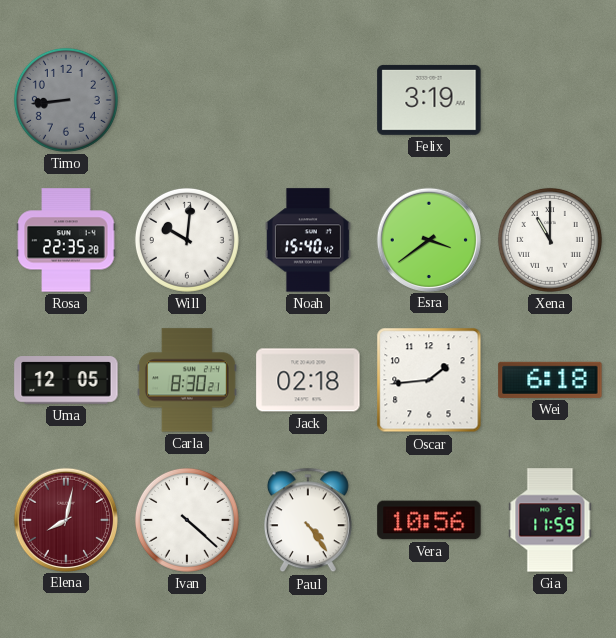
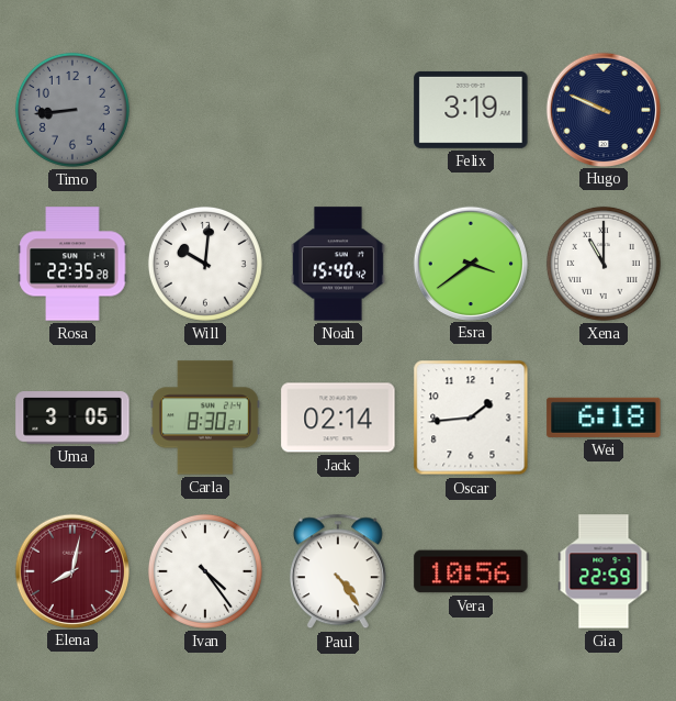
Hugo: none -> 9:49
Uma: 12:05 -> 3:05
Jack: 02:18 -> 02:14
Ivan: 4:22 -> 4:24
Gia: 11:59 -> 22:59
